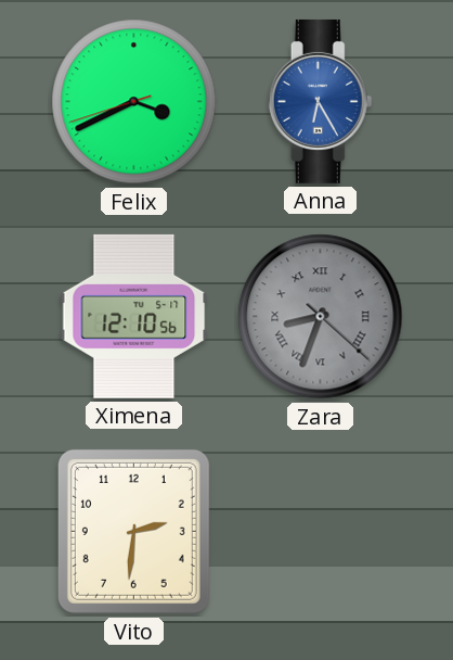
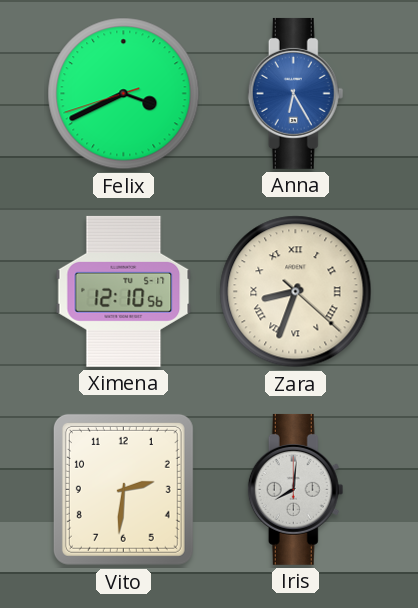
Zara dial: grey -> cream
Iris: none -> 8:01
